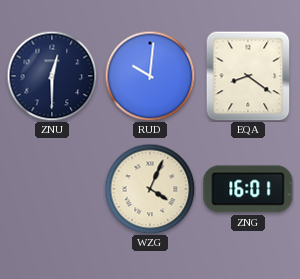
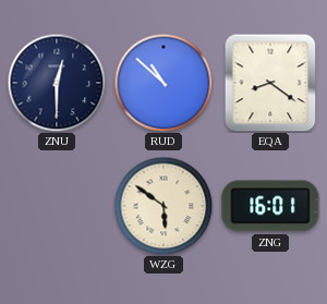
RUD: 10:01 -> 10:52
WZG: 4:04 -> 5:51
